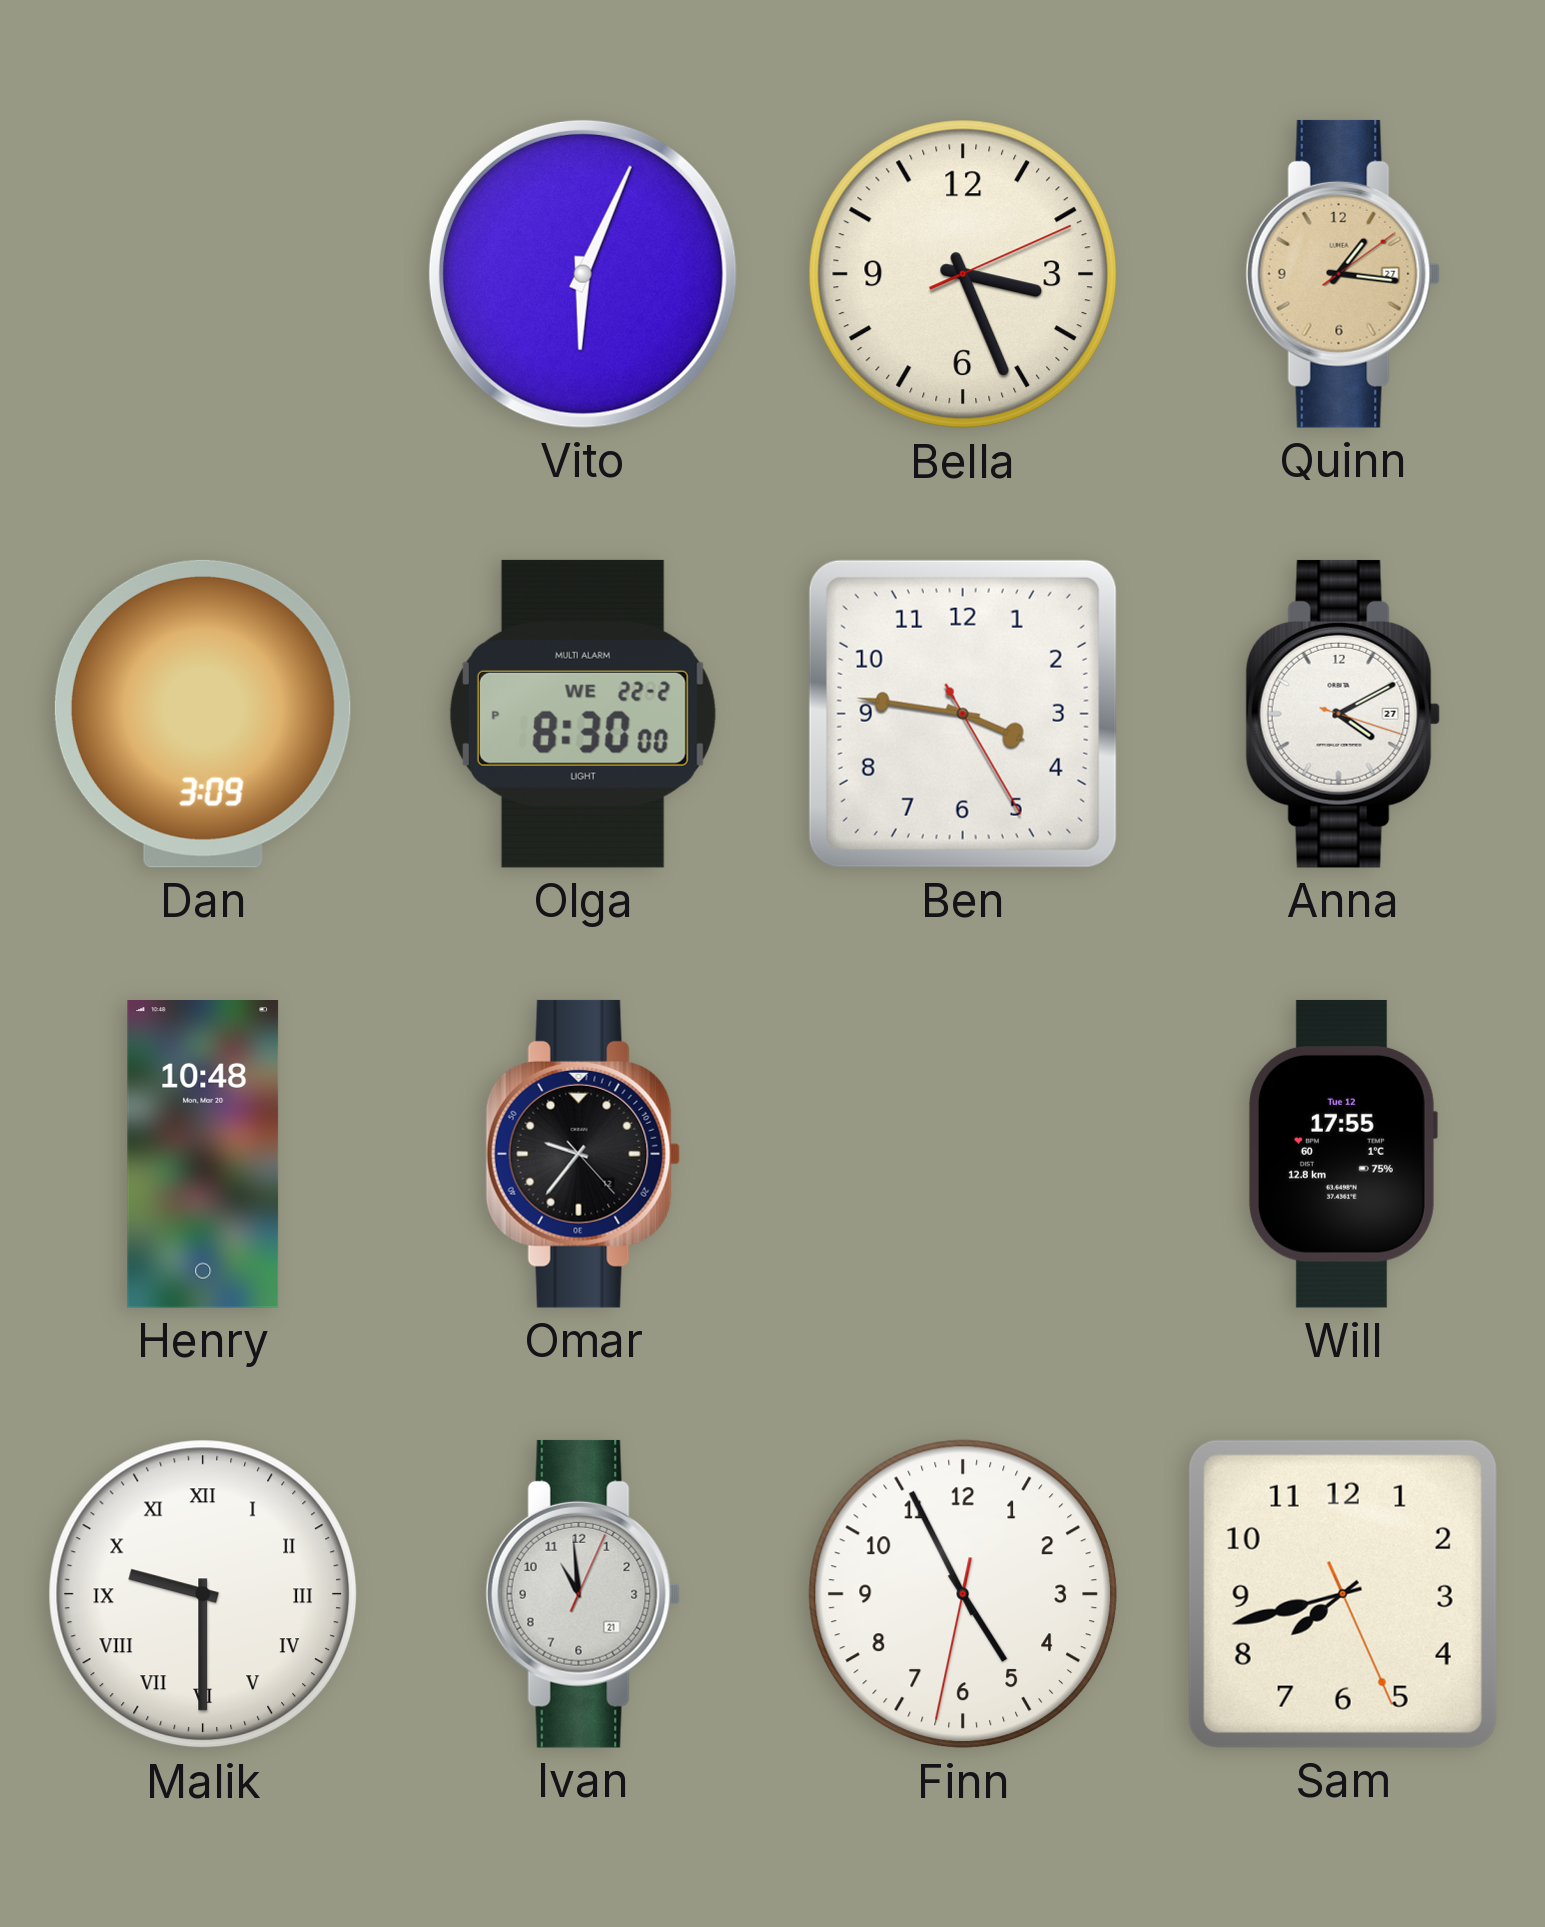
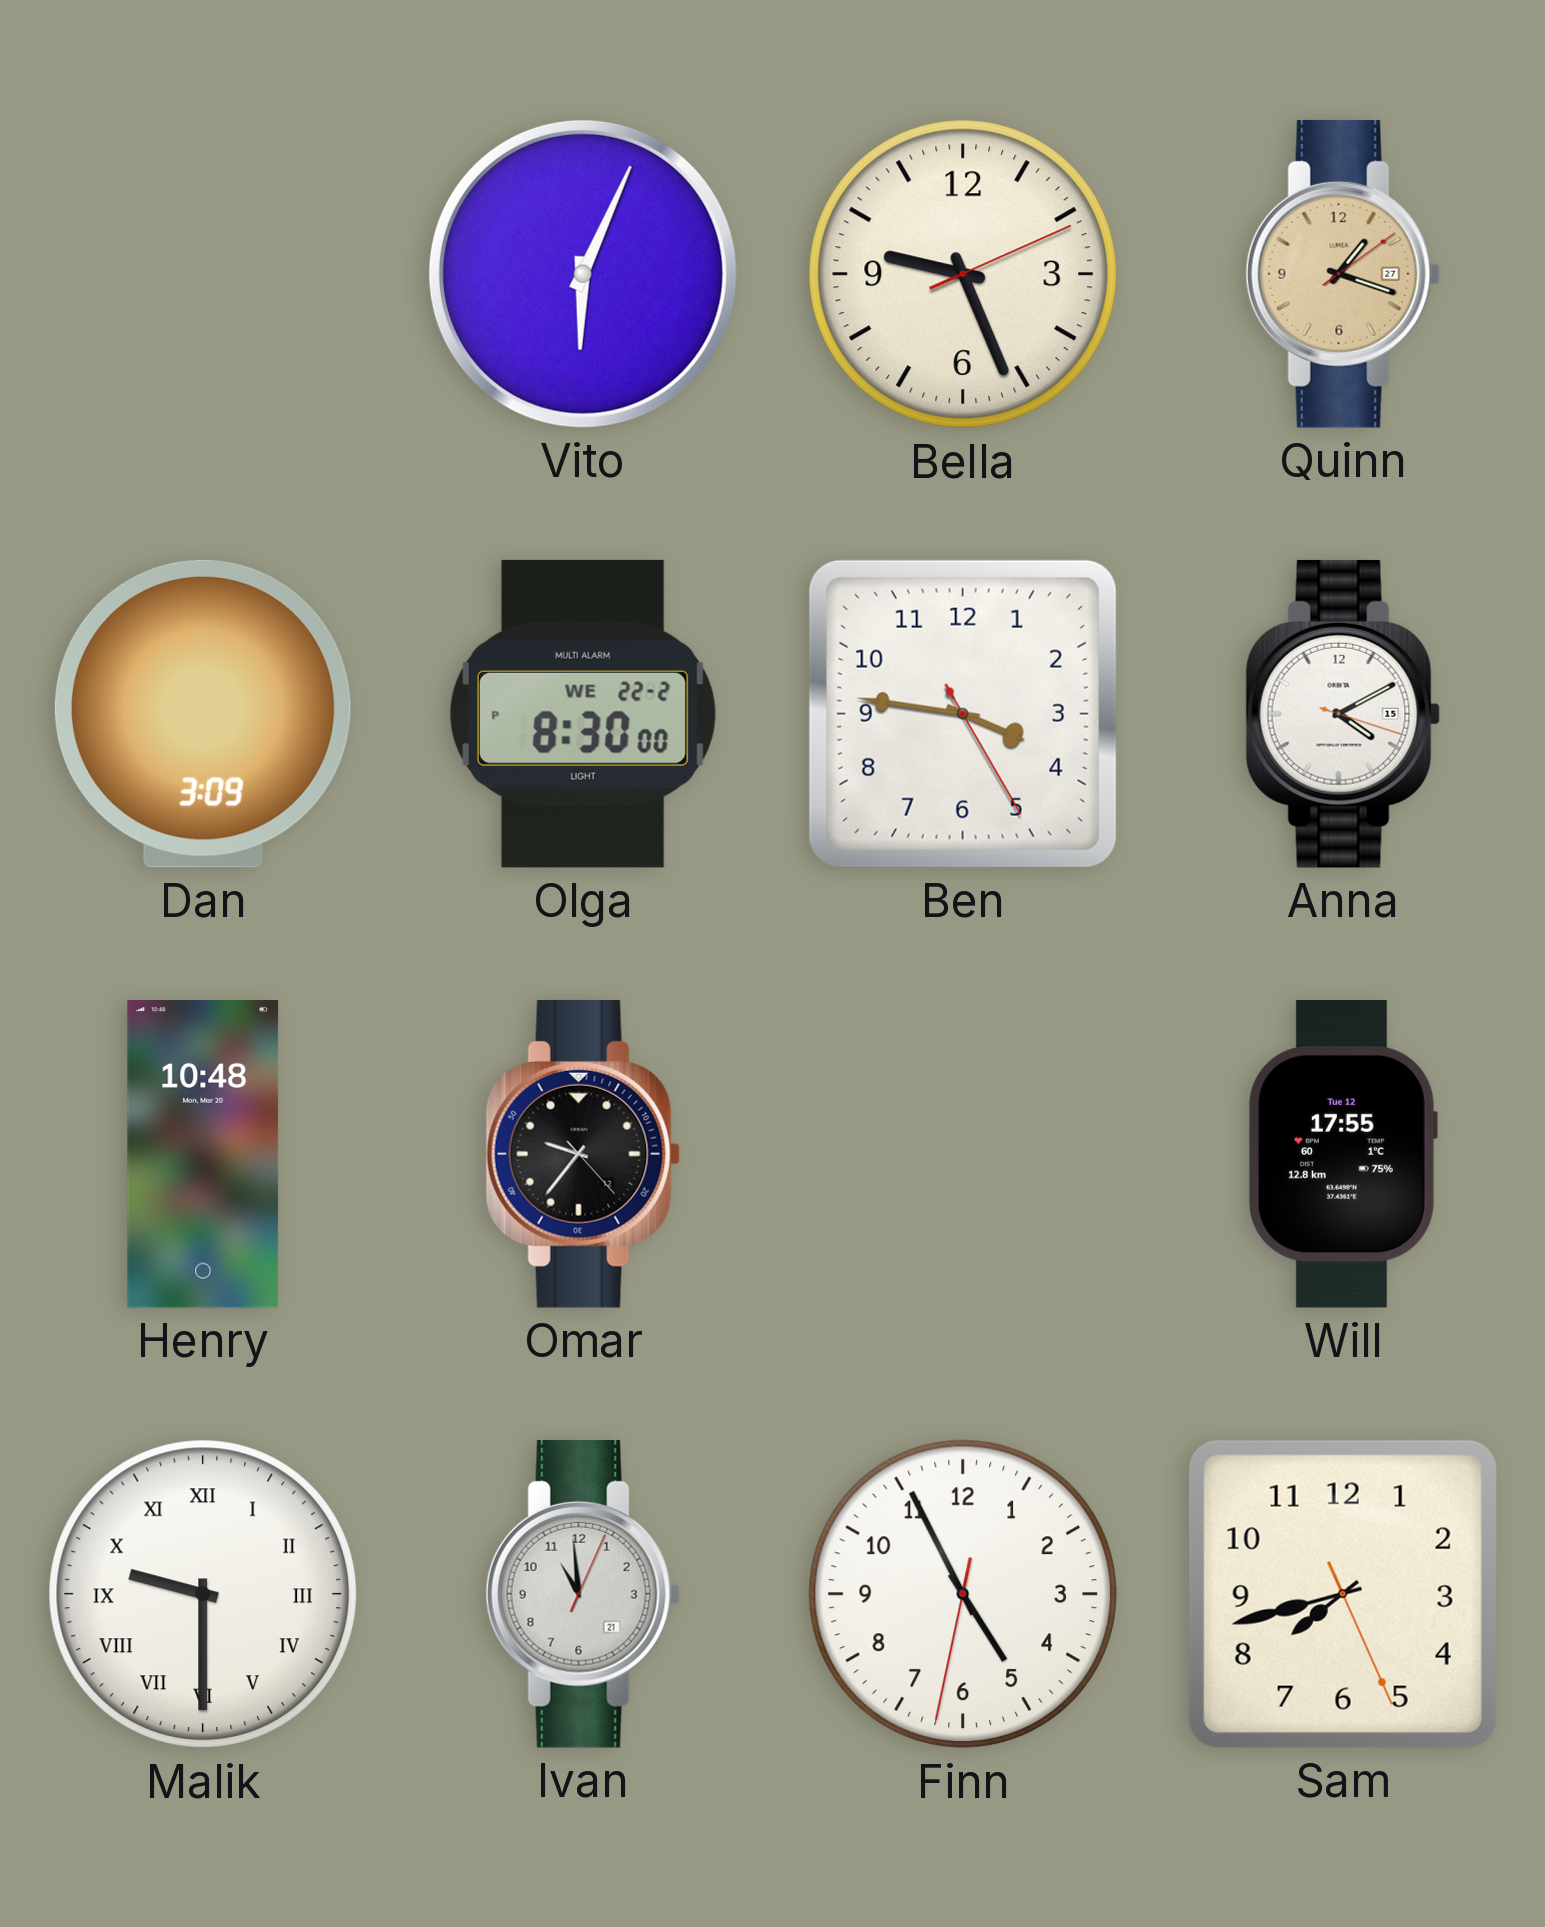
Bella: 3:26 -> 9:26
Quinn: 1:16 -> 1:18
Anna date: 27 -> 15
